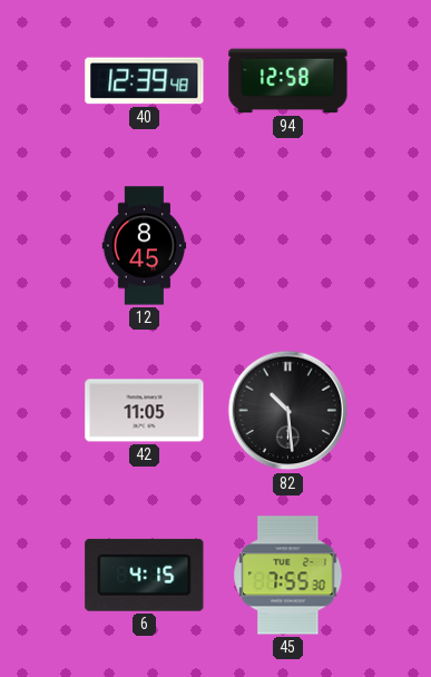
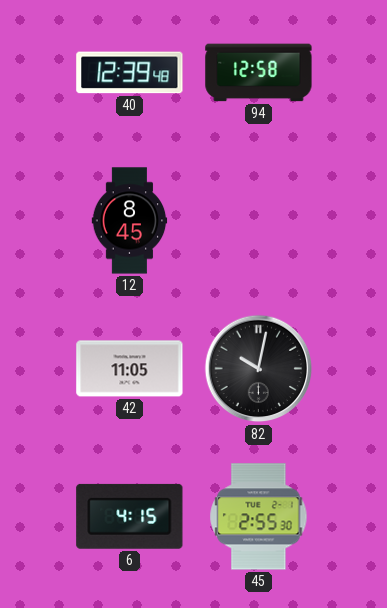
82: 10:29 -> 10:02
45: 7:55 -> 2:55
